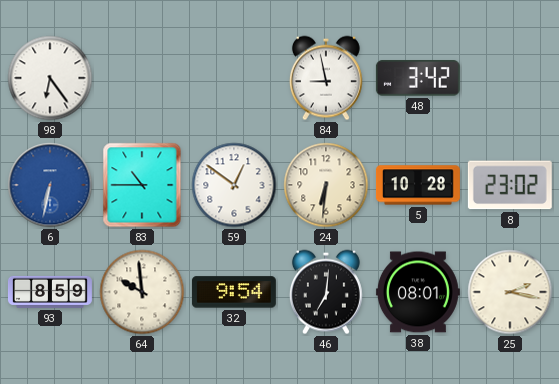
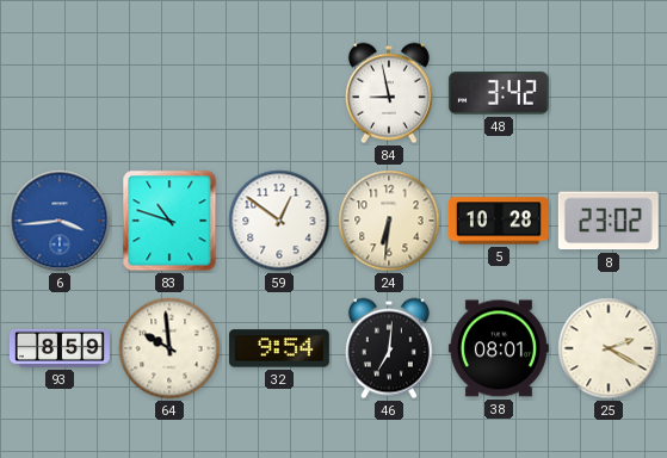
98: 6:24 -> none
6: 6:32 -> 3:44
83: 10:45 -> 10:48
25: 2:17 -> 2:20
